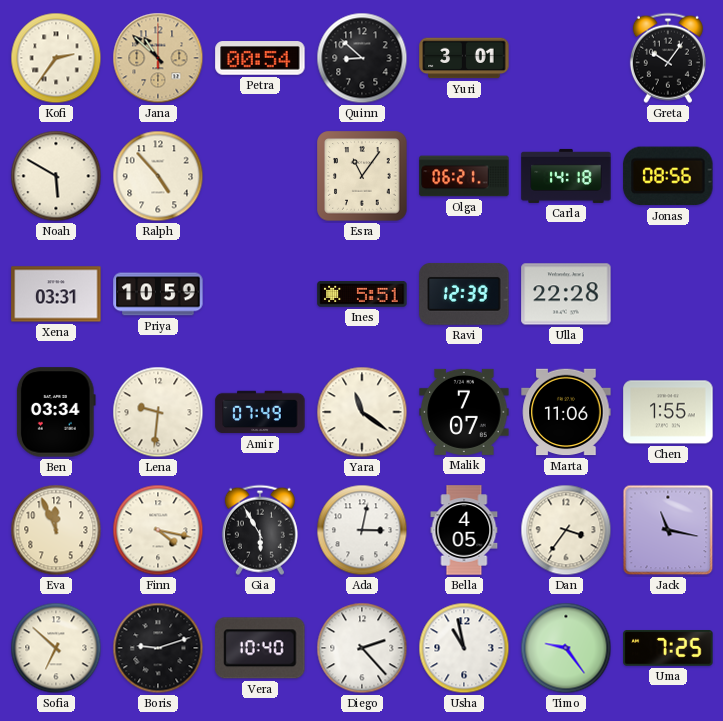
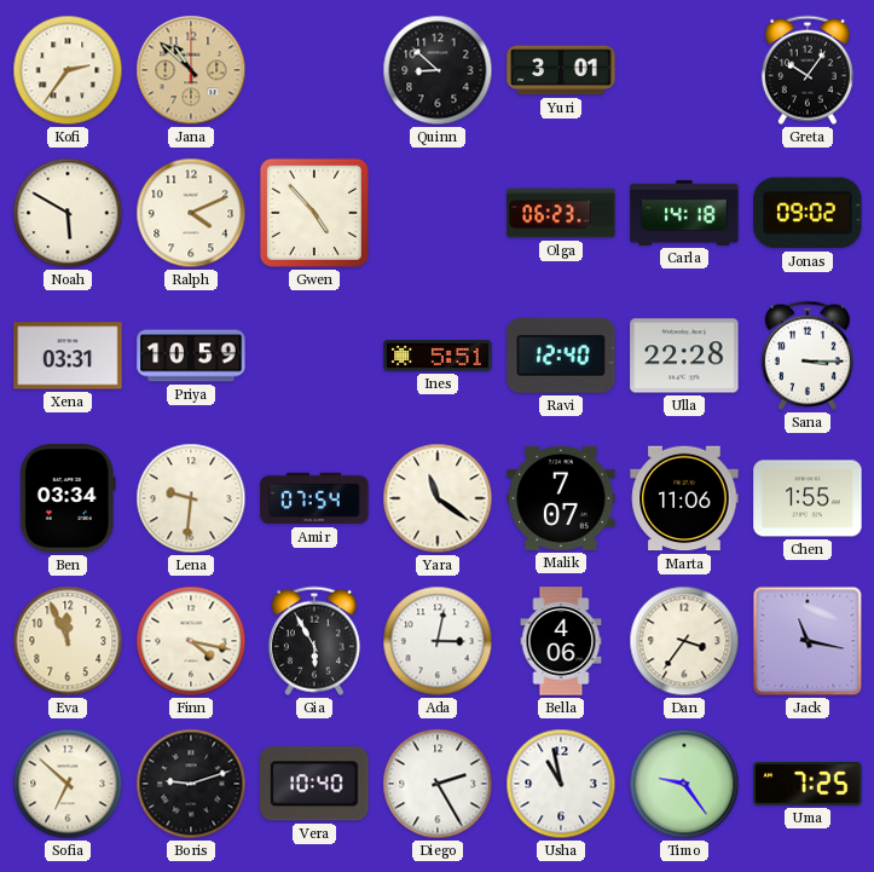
Petra: 00:54 -> none
Ralph: 4:53 -> 4:11
Gwen: none -> 4:53
Esra: 11:06 -> none
Olga: 06:21 -> 06:23
Jonas: 08:56 -> 09:02
Ravi: 12:39 -> 12:40
Sana: none -> 3:15
Amir: 07:49 -> 07:54
Bella: 4:05 -> 4:06
Diego: 2:23 -> 2:25
